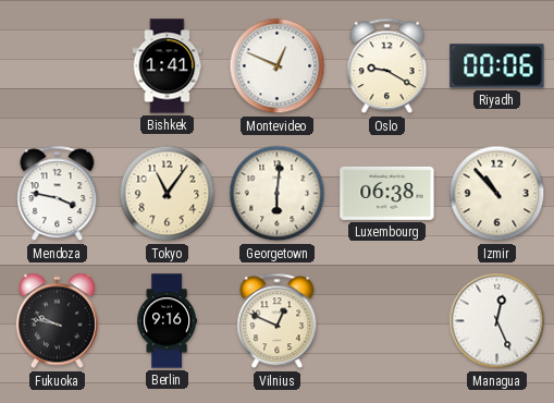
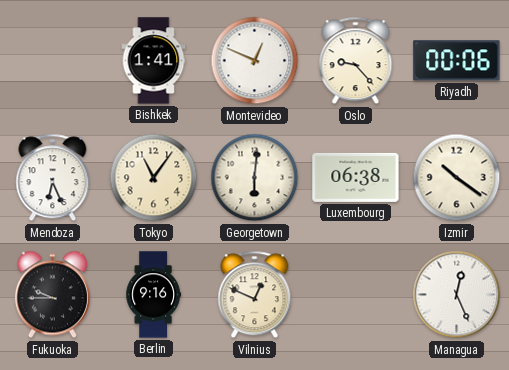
Oslo: 9:20 -> 9:23
Mendoza: 3:47 -> 6:26
Izmir: 10:53 -> 10:21
Fukuoka: 9:47 -> 9:45
